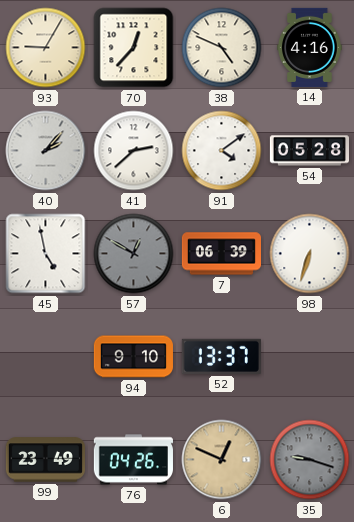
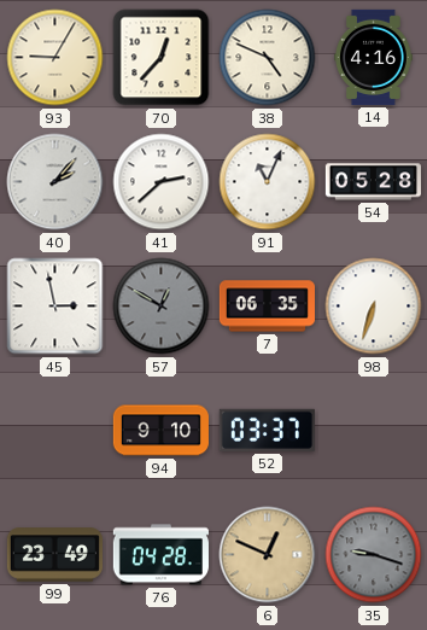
91: 4:09 -> 11:04
45: 4:58 -> 2:58
7: 06:39 -> 06:35
52: 13:37 -> 03:37
76: 04:26 -> 04:28
